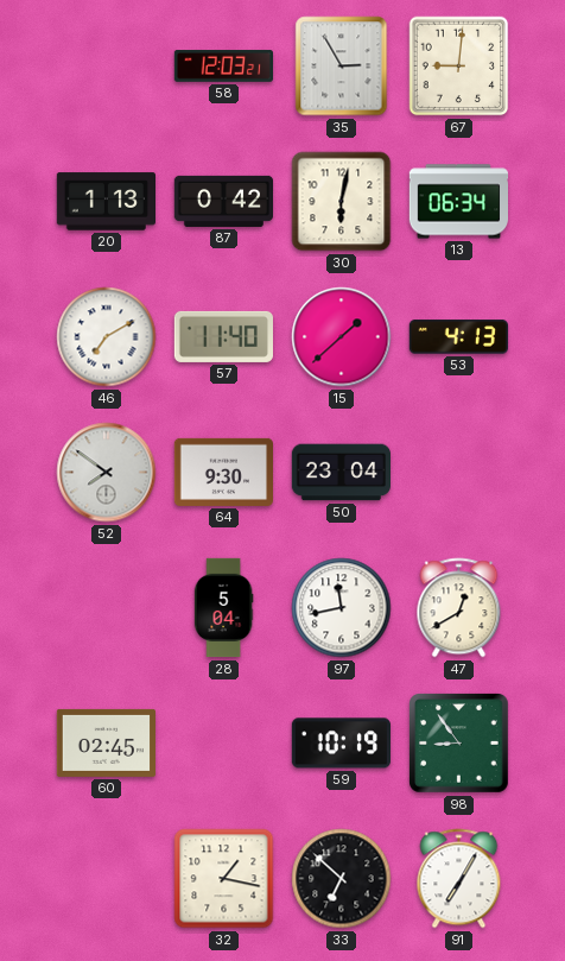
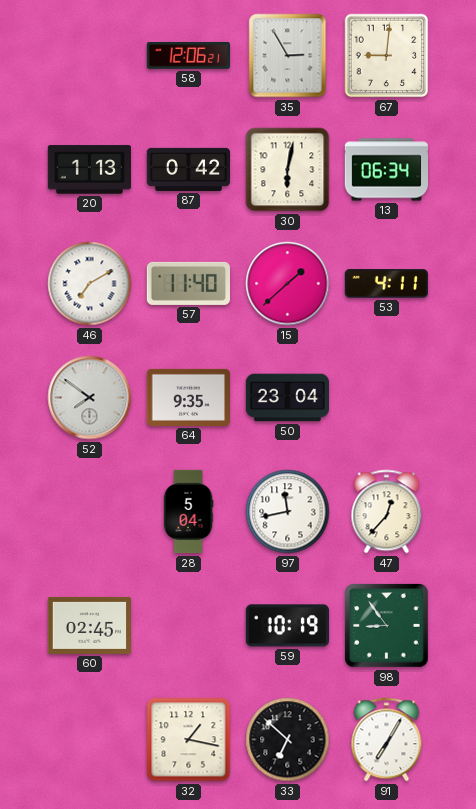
58: 12:03 -> 12:06
53: 4:13 -> 4:11
64: 9:30 -> 9:35
47: 12:40 -> 12:37
